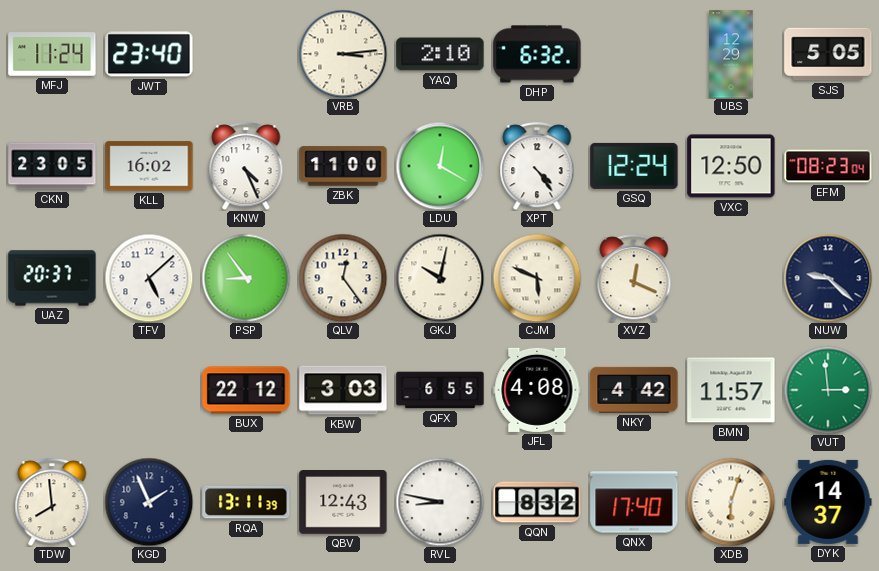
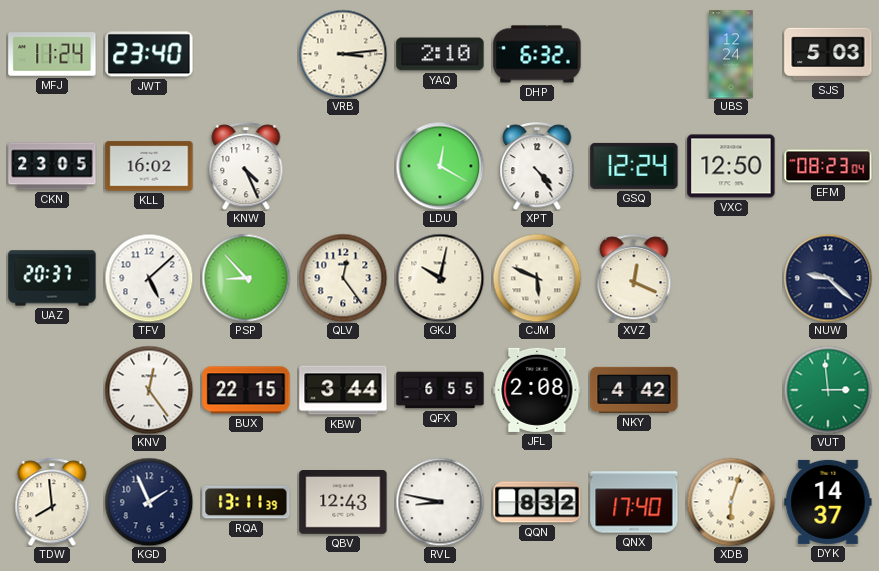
UBS: 12:29 -> 12:24
SJS: 5:05 -> 5:03
ZBK: 11:00 -> none
PSP: 8:54 -> 8:53
KNV: none -> 12:24
BUX: 22:12 -> 22:15
KBW: 3:03 -> 3:44
JFL: 4:08 -> 2:08
BMN: 11:57 -> none
